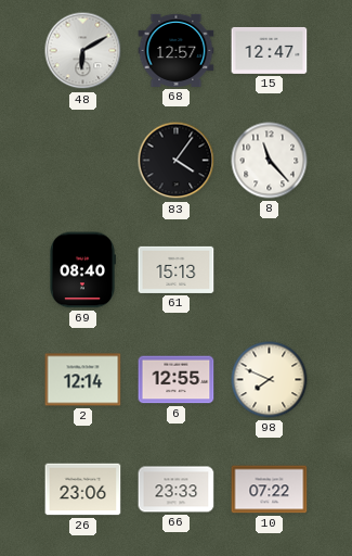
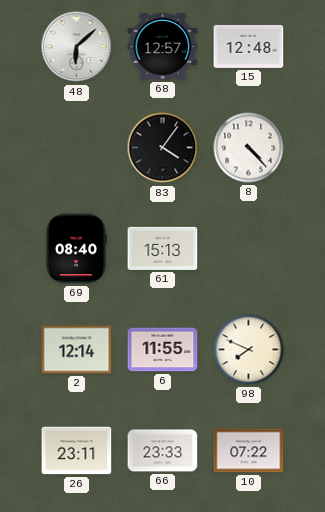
48: 6:10 -> 6:08
15: 12:47 -> 12:48
8: 11:23 -> 4:23
6: 12:55 -> 11:55
26: 23:06 -> 23:11
